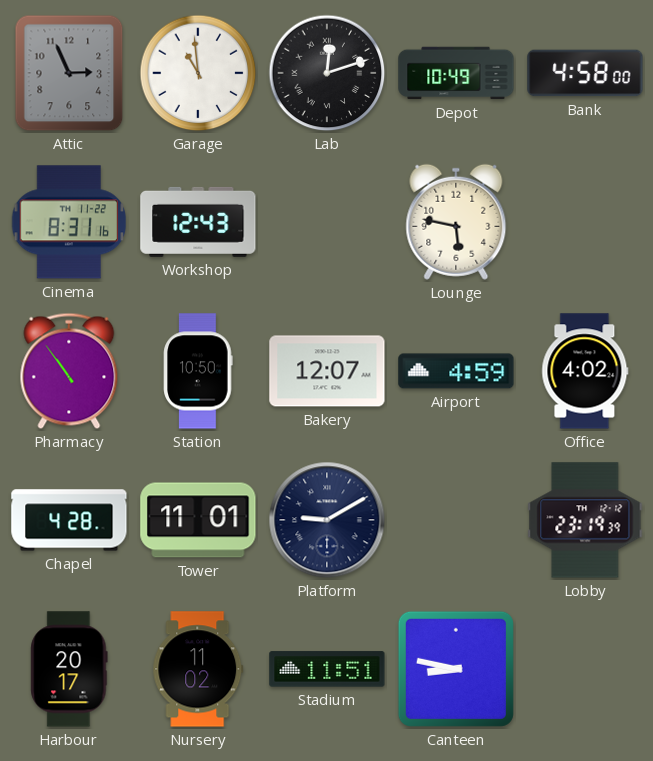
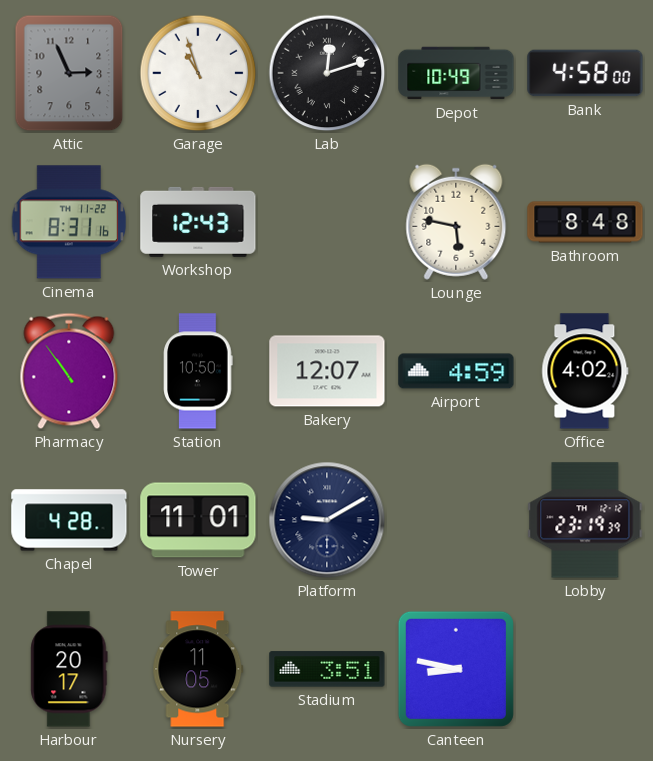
Garage: 10:59 -> 10:57
Bathroom: none -> 8:48
Nursery: 11:02 -> 11:05
Stadium: 11:51 -> 3:51
